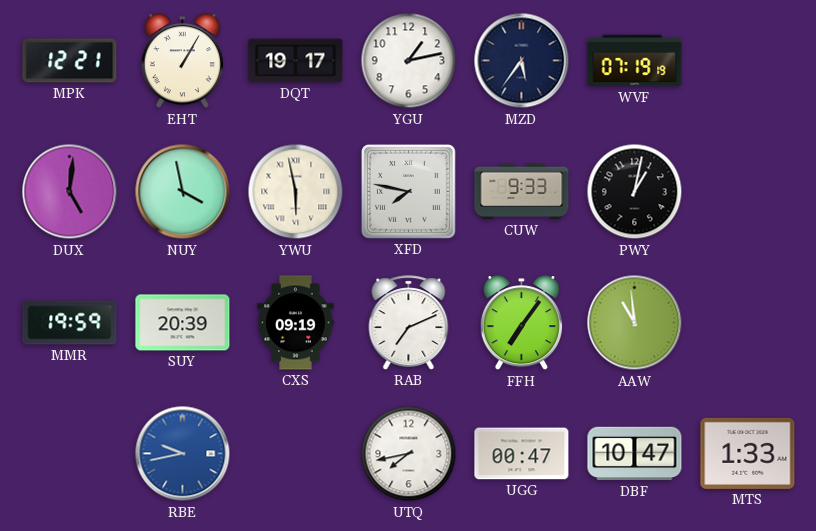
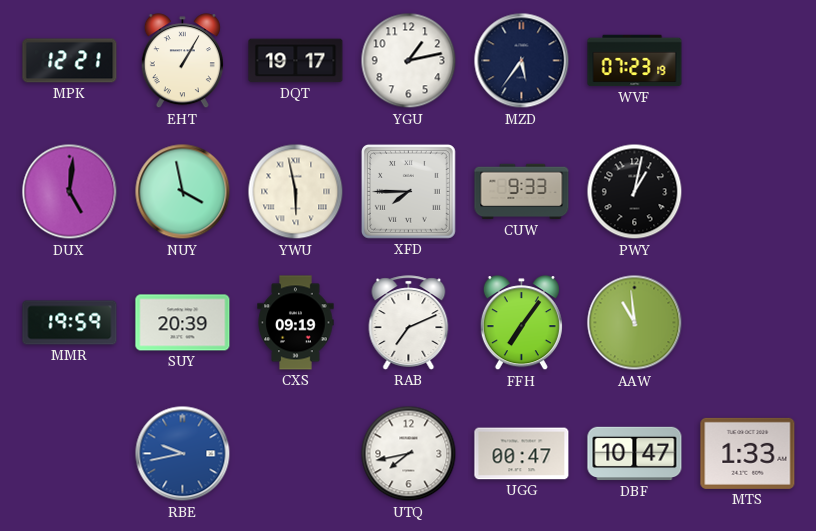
WVF: 07:19 -> 07:23
XFD: 7:47 -> 7:45
